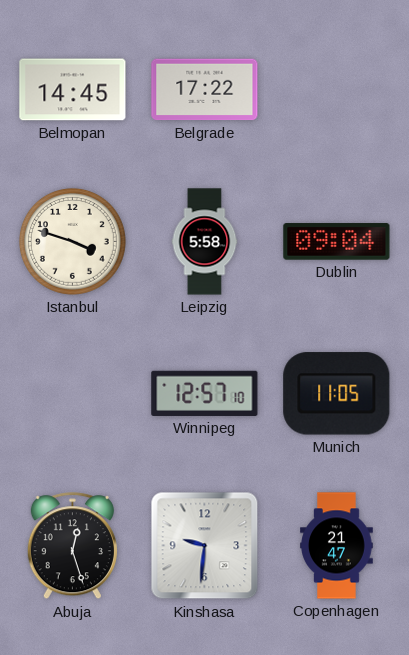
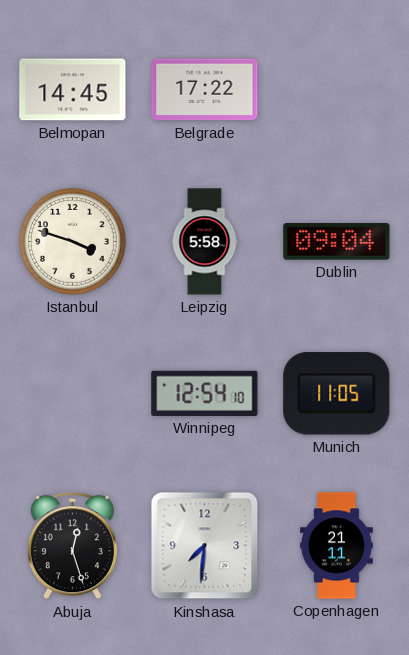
Winnipeg: 12:57 -> 12:54
Kinshasa: 9:31 -> 7:31
Copenhagen: 21:47 -> 21:11
